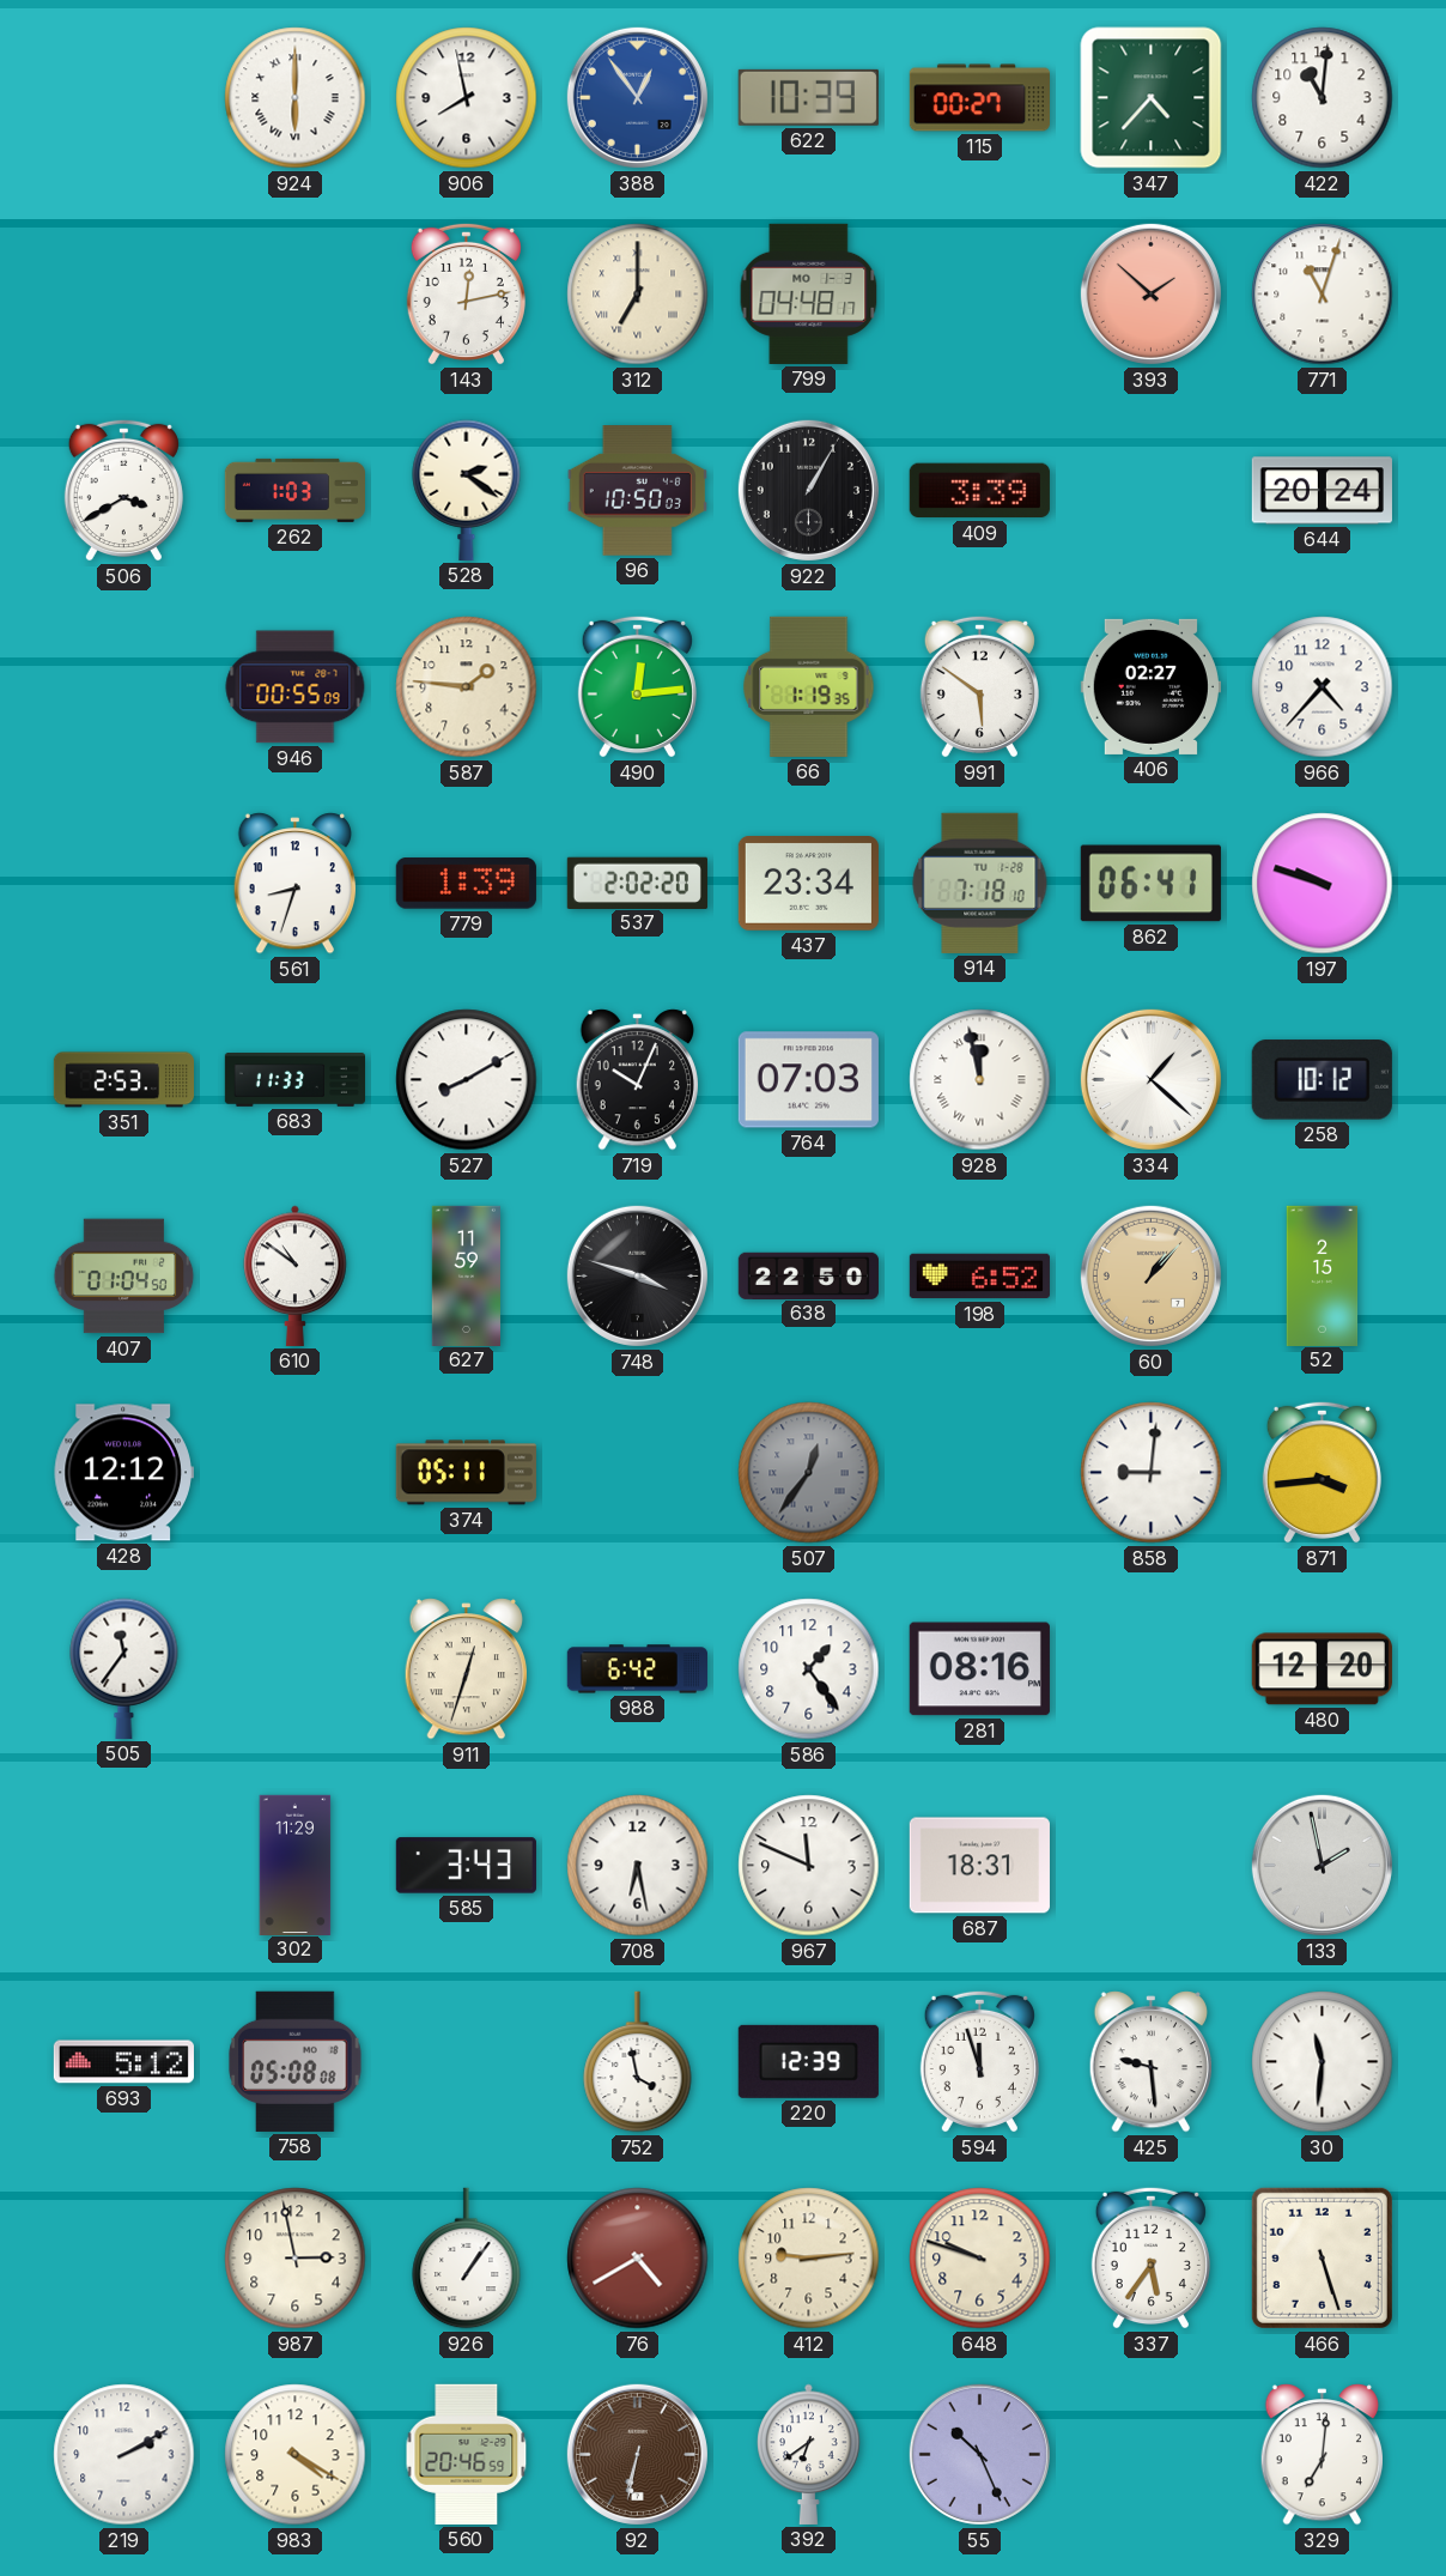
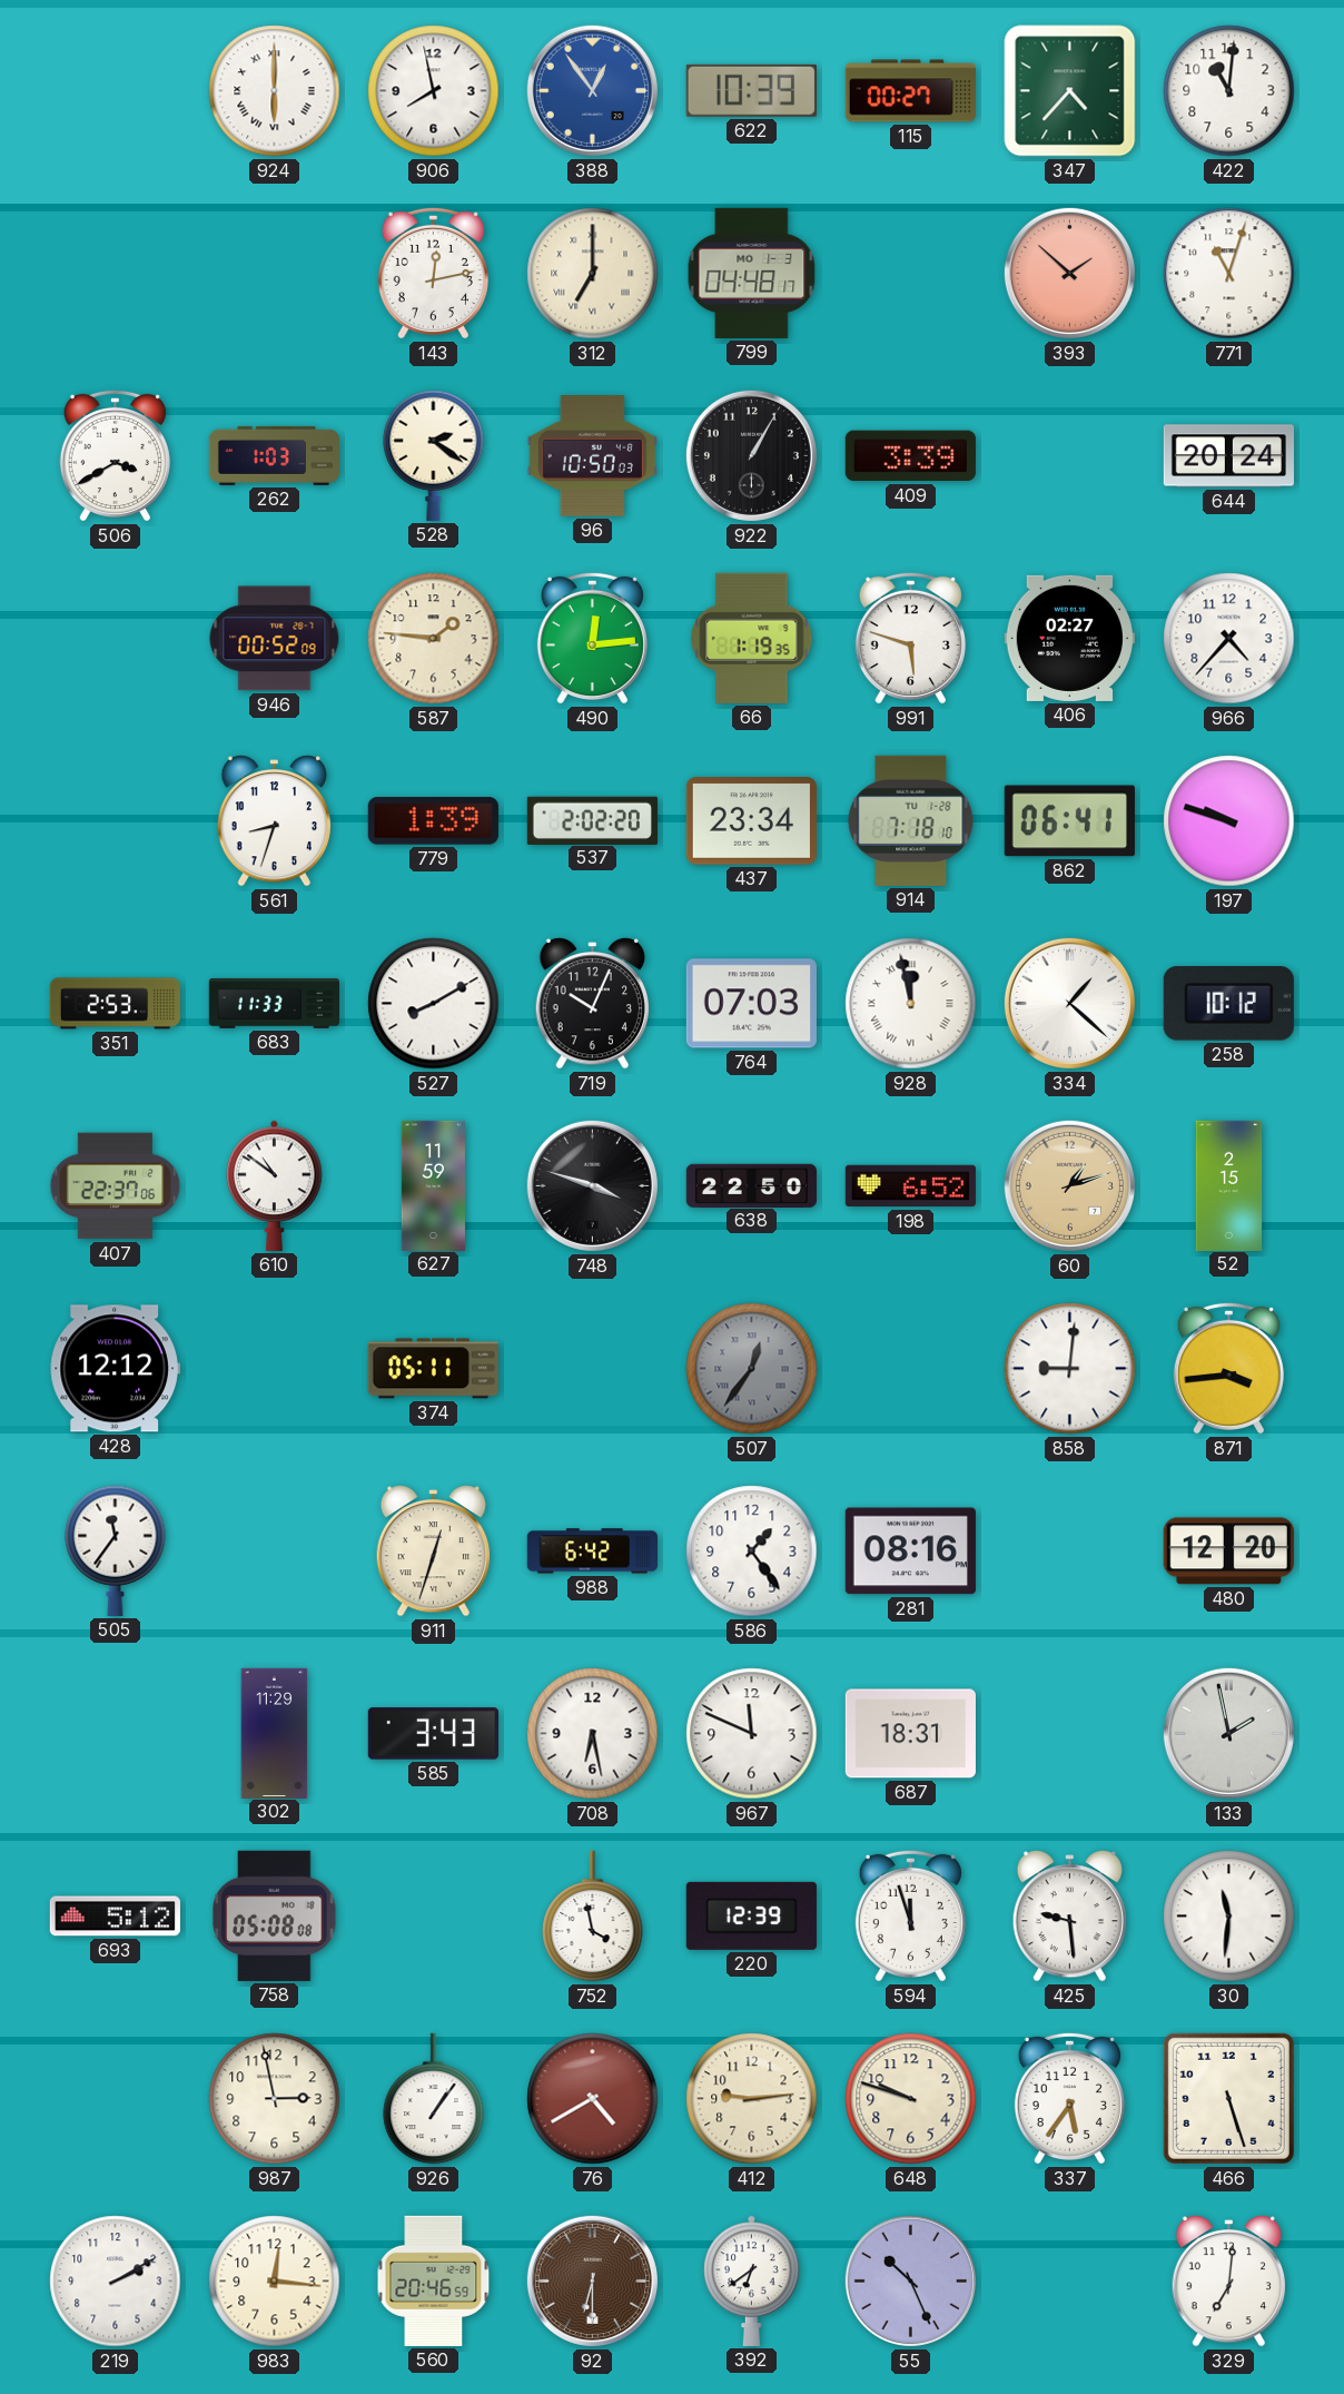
946: 00:55 -> 00:52
991: 5:51 -> 5:48
407: 01:04 -> 22:37
60: 1:07 -> 1:12
983: 4:20 -> 12:16
92: 6:32 -> 6:30
